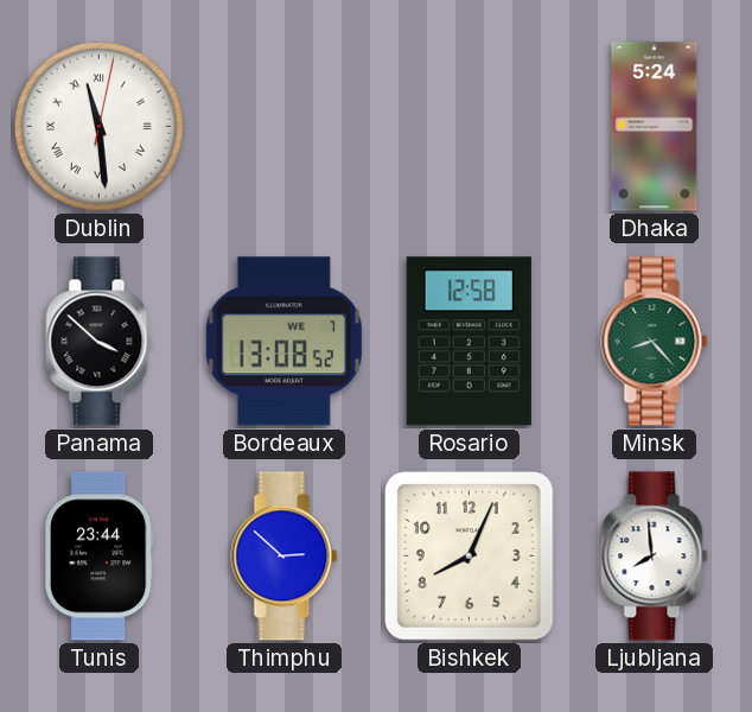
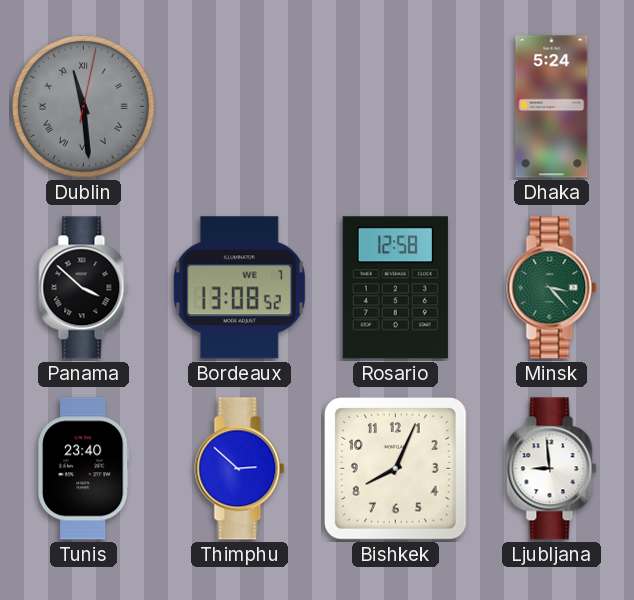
Dublin dial: white -> grey
Minsk: 8:23 -> 3:23
Tunis: 23:44 -> 23:40
Ljubljana: 7:59 -> 8:59
